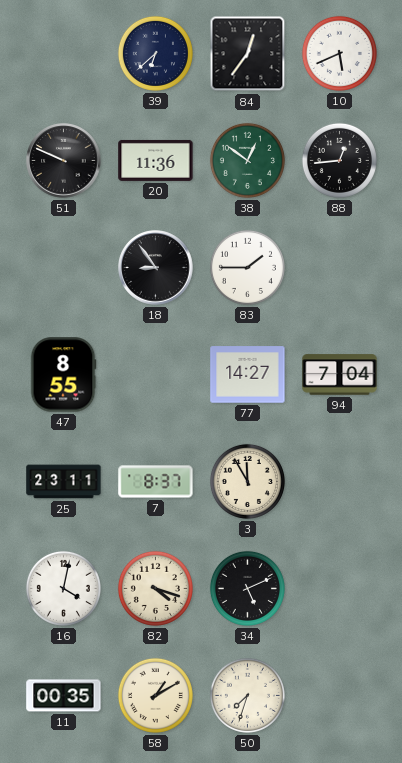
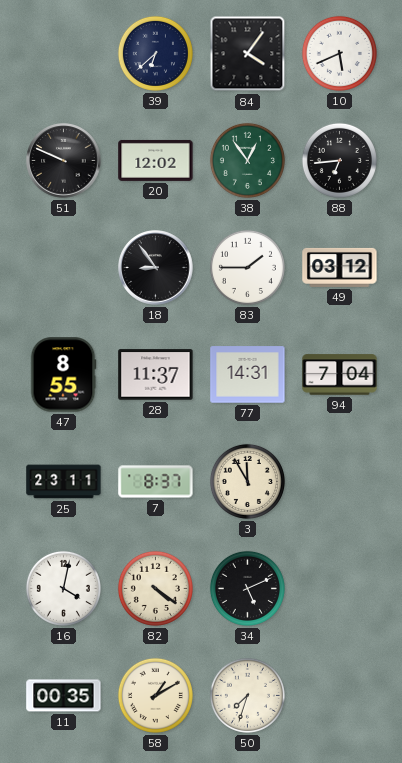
84: 12:36 -> 4:06
20: 11:36 -> 12:02
38: 12:51 -> 12:54
88: 12:44 -> 6:44
49: none -> 03:12
28: none -> 11:37
77: 14:27 -> 14:31
82: 4:18 -> 4:21
